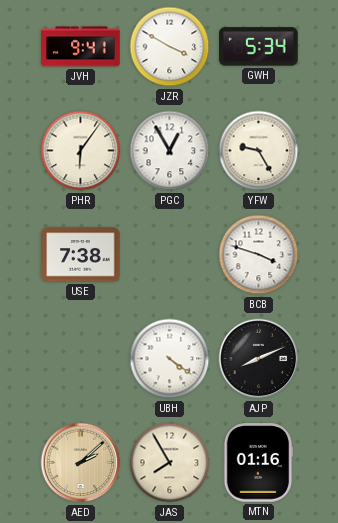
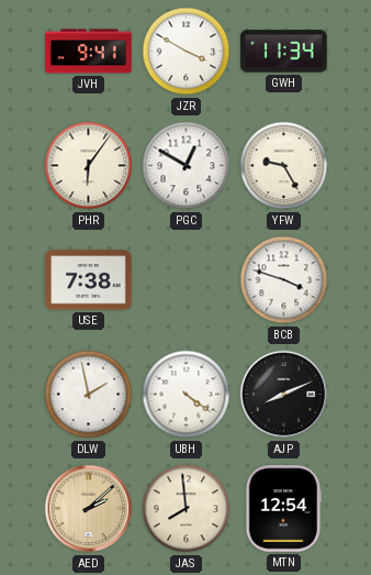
GWH: 5:34 -> 11:34
PGC: 12:55 -> 12:50
DLW: none -> 1:58
JAS: 7:55 -> 7:59
MTN: 01:16 -> 12:54
